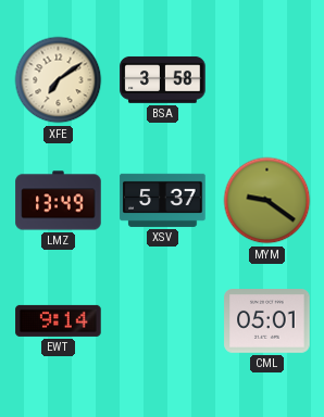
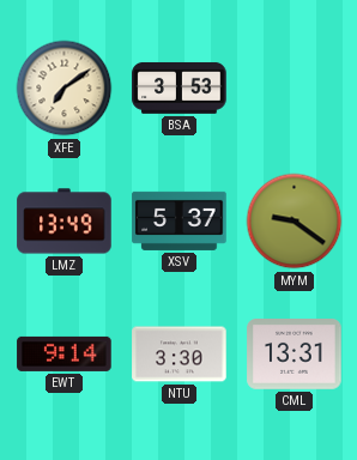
BSA: 3:58 -> 3:53
NTU: none -> 3:30
CML: 05:01 -> 13:31
